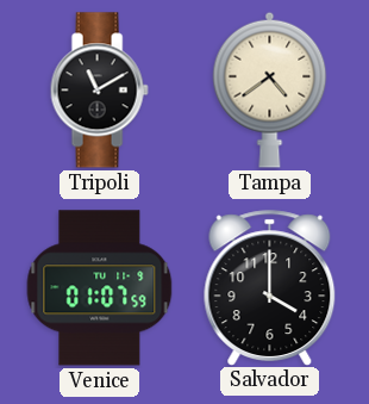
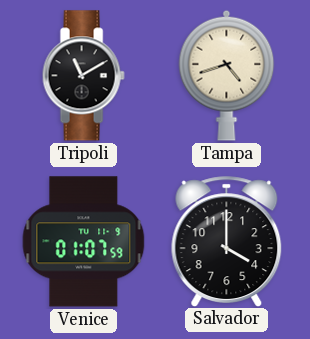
Tampa: 4:39 -> 4:42
